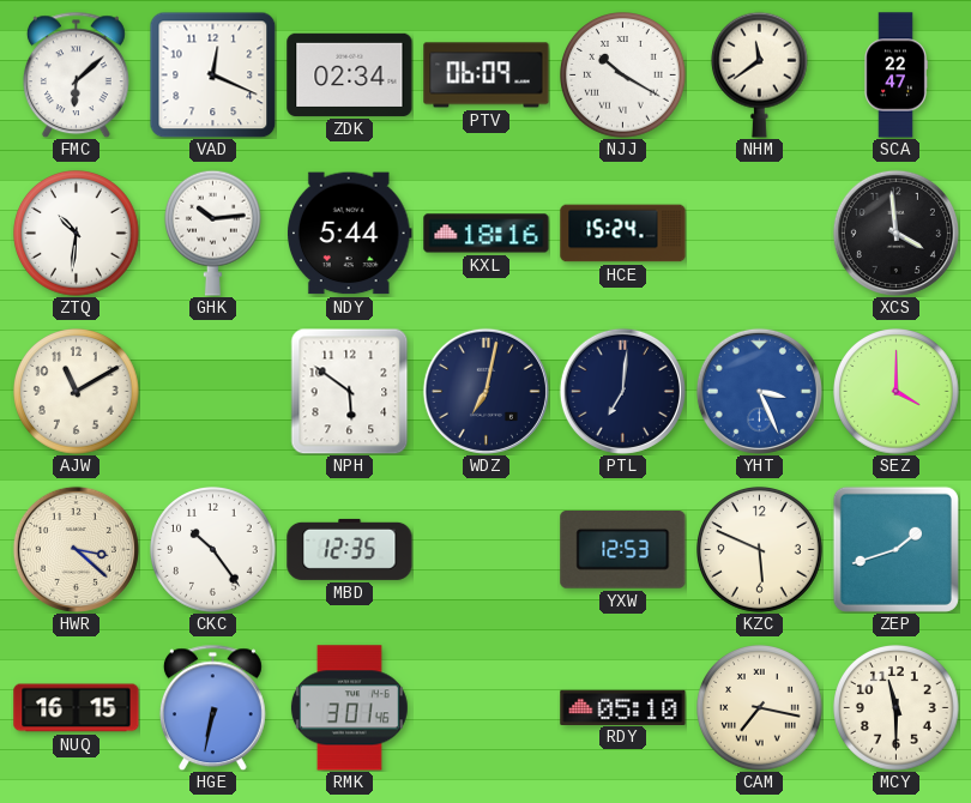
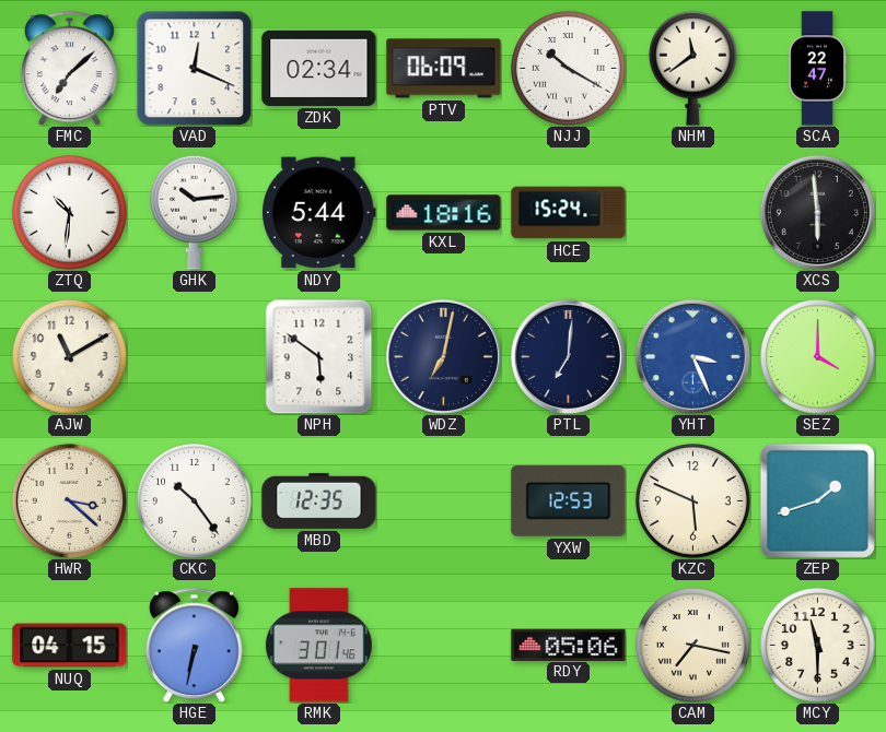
FMC: 6:08 -> 7:08
XCS: 3:59 -> 5:59
NUQ: 16:15 -> 04:15
RDY: 05:10 -> 05:06
